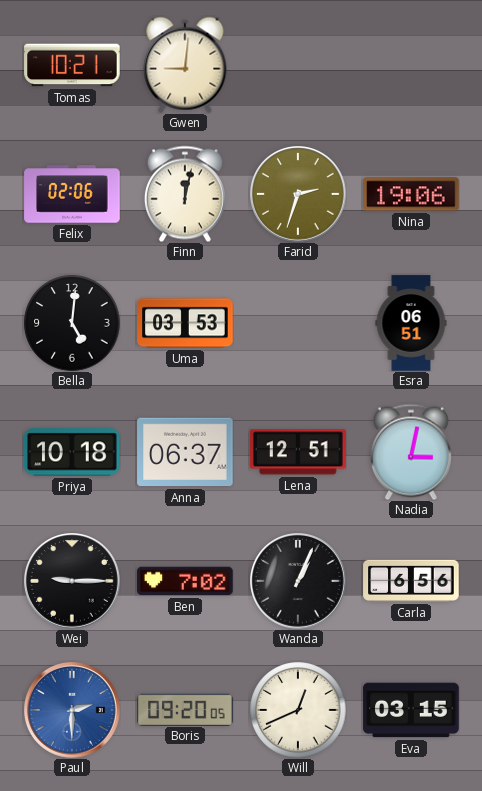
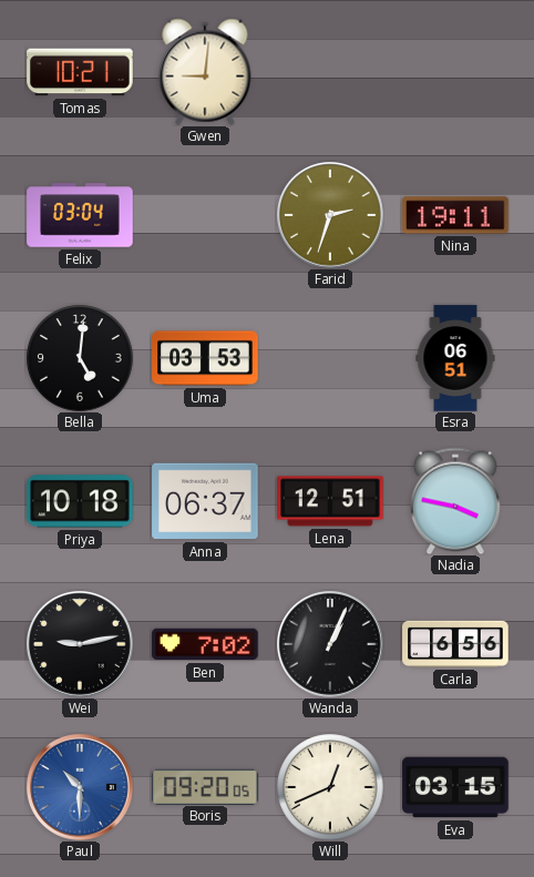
Felix: 02:06 -> 03:04
Finn: 12:02 -> none
Nina: 19:06 -> 19:11
Nadia: 3:02 -> 3:47
Wei: 9:15 -> 9:13
Paul: 2:30 -> 10:30
